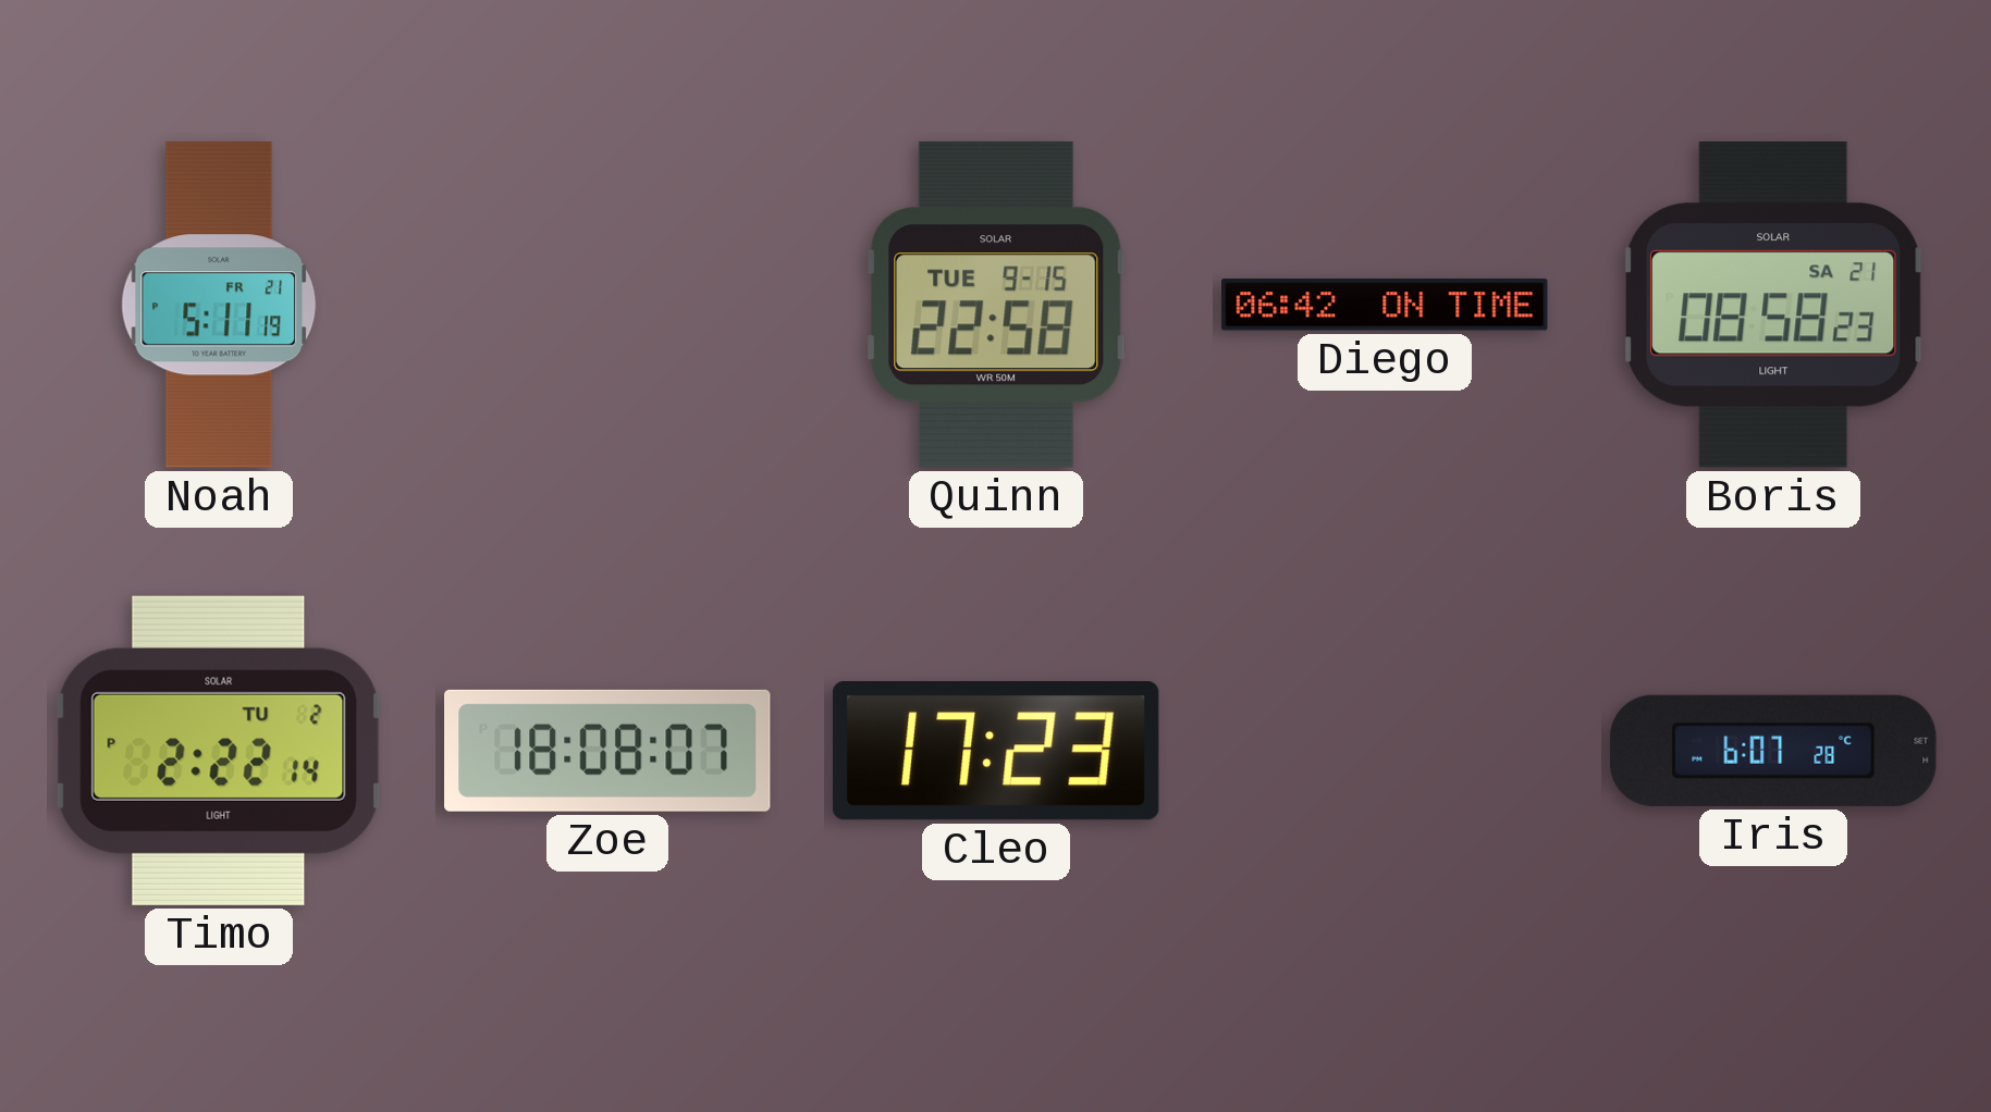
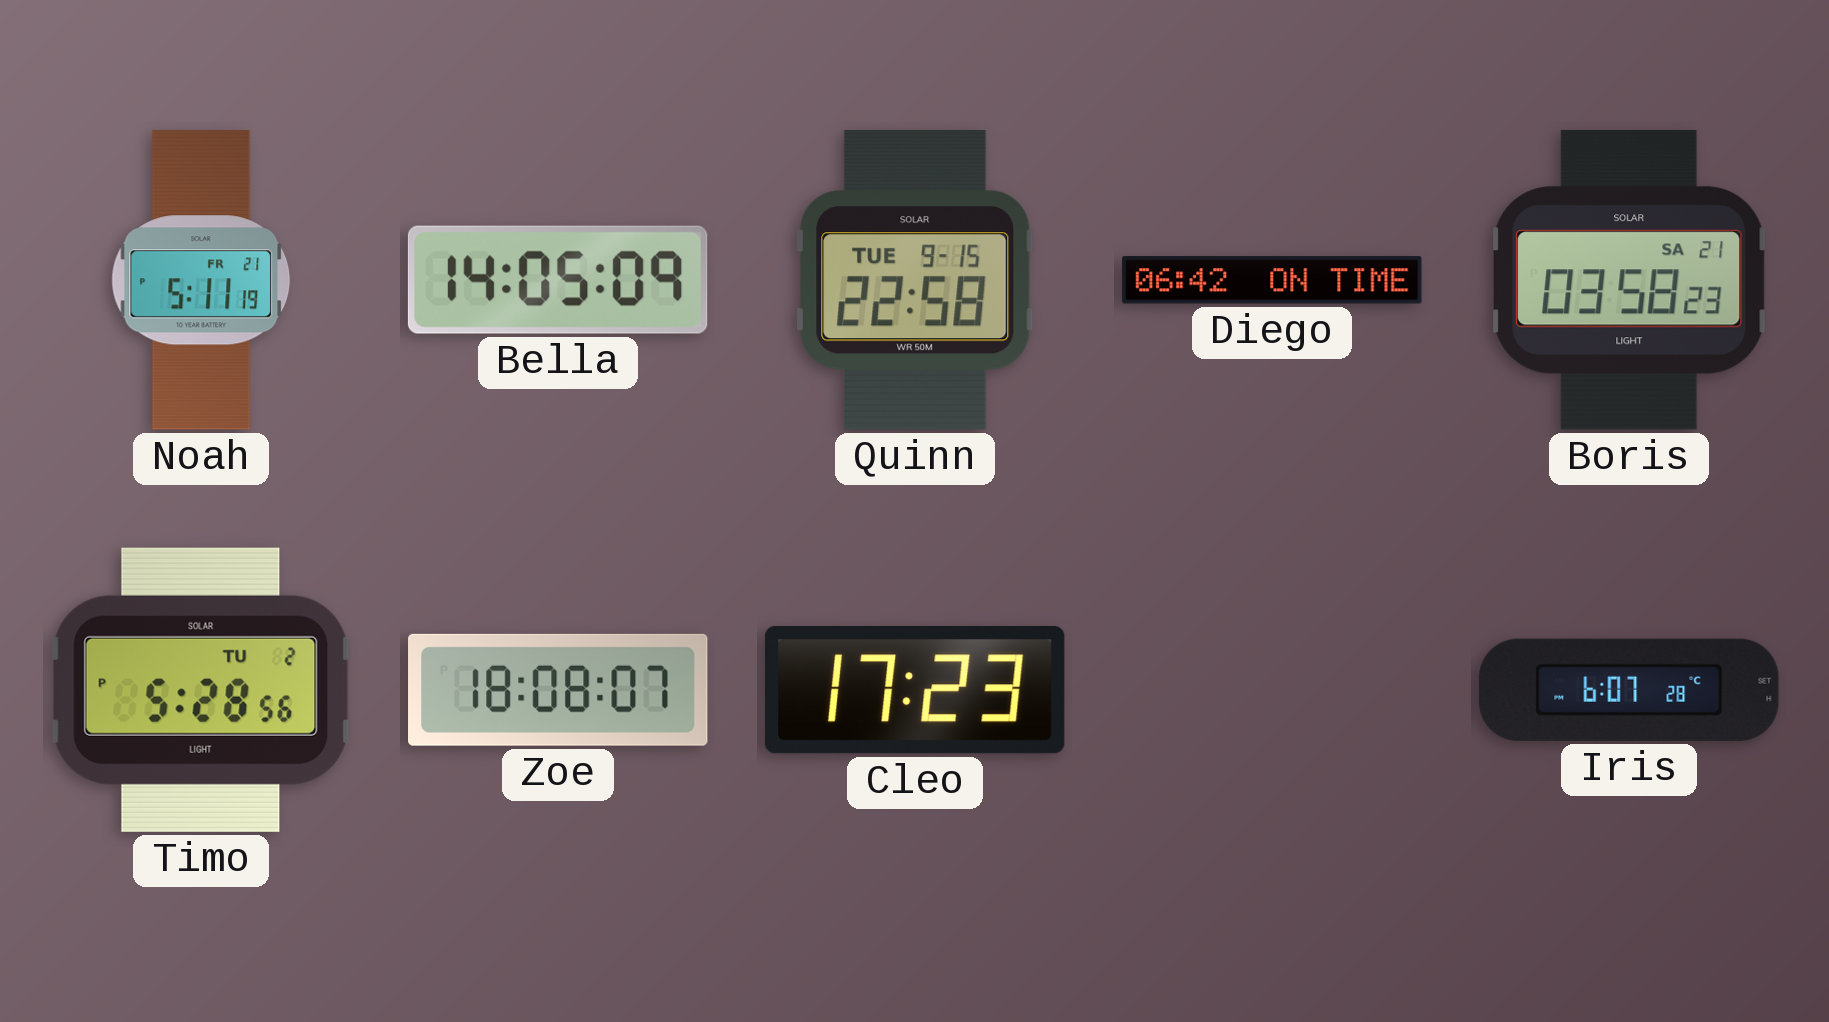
Bella: none -> 14:05
Boris: 08:58 -> 03:58
Timo: 2:22 -> 5:28
